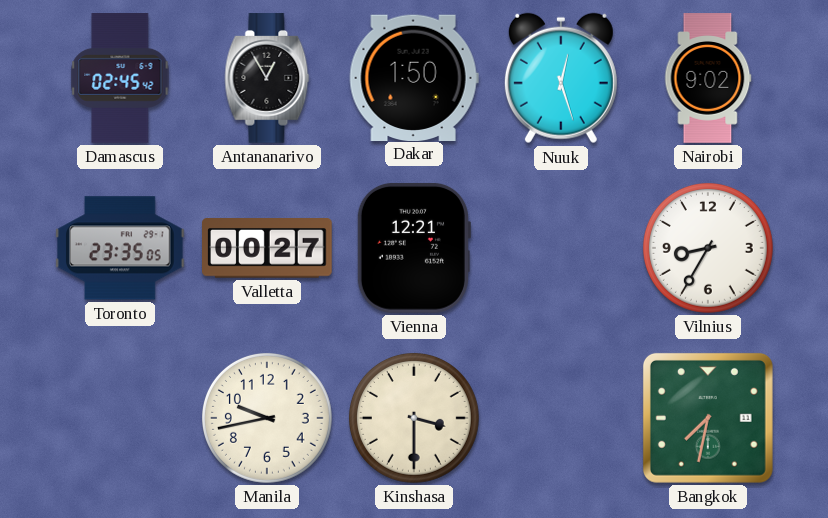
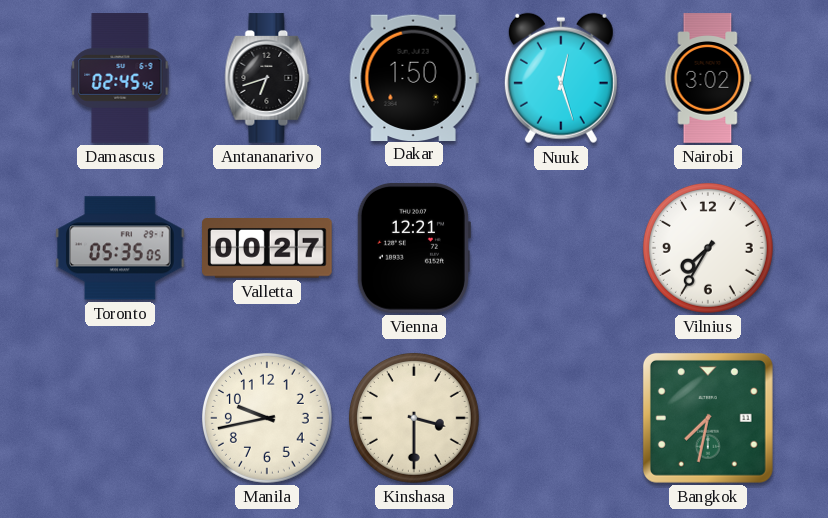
Antananarivo: 12:55 -> 6:42
Nairobi: 9:02 -> 3:02
Toronto: 23:35 -> 05:35
Vilnius: 8:35 -> 7:35
